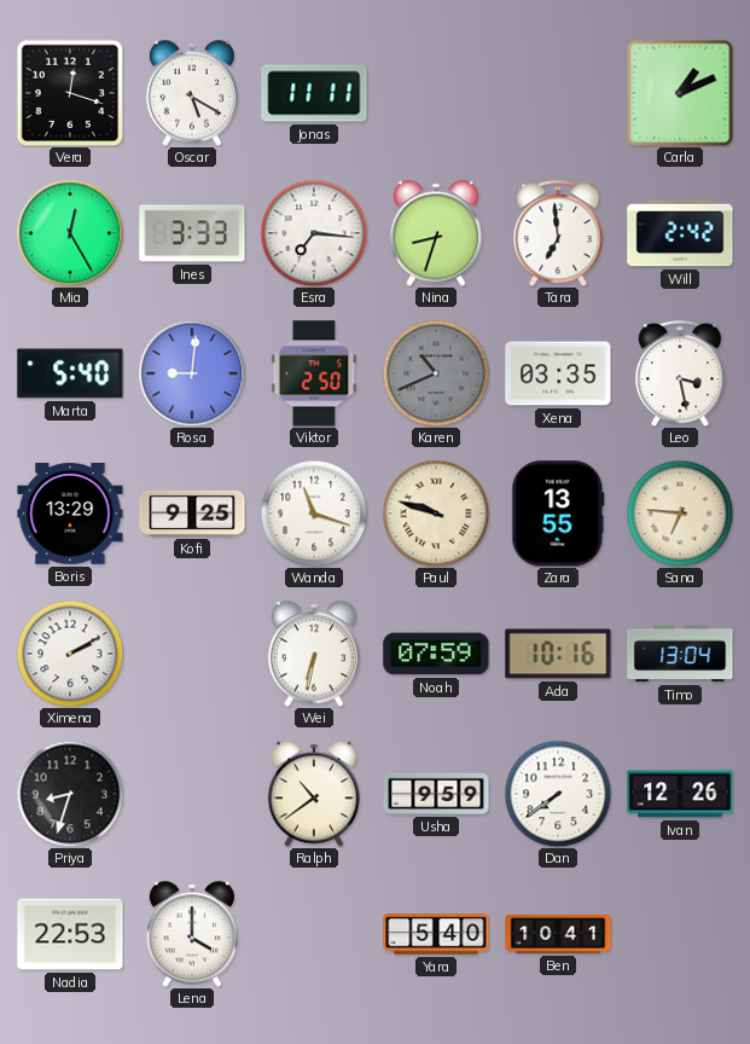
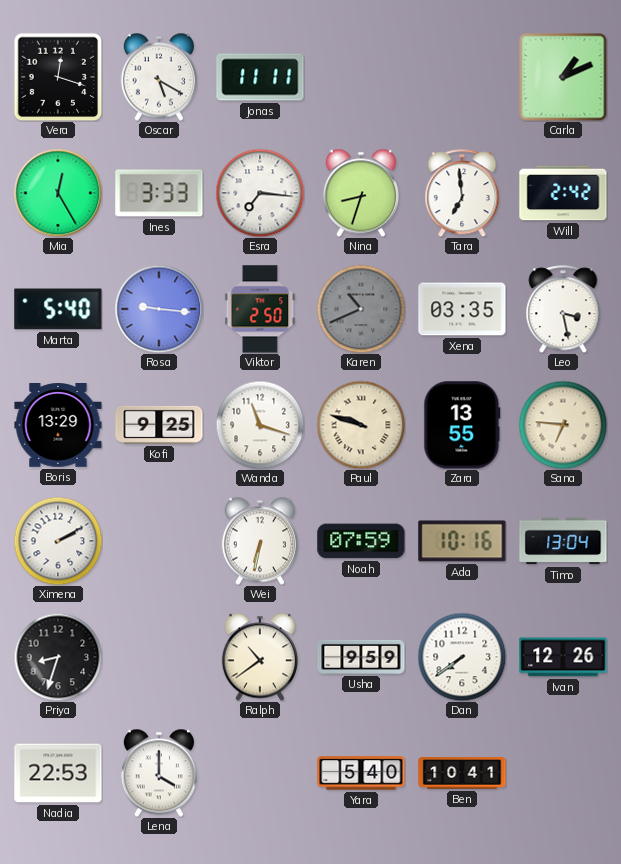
Rosa: 9:01 -> 9:16
